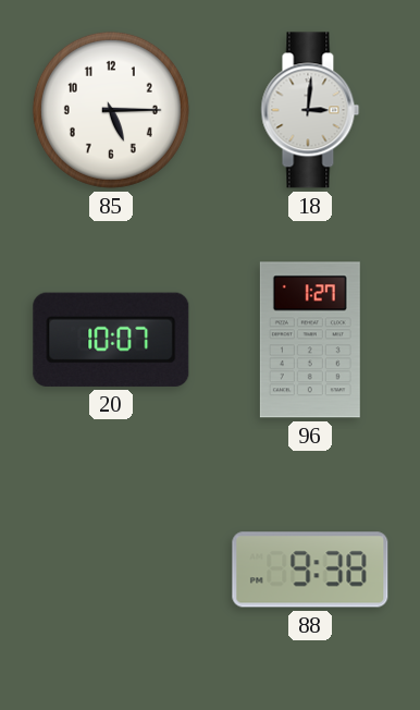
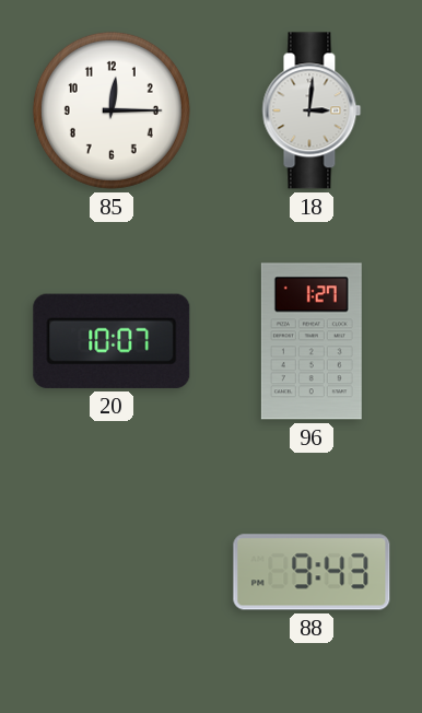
85: 5:15 -> 12:15
88: 9:38 -> 9:43
